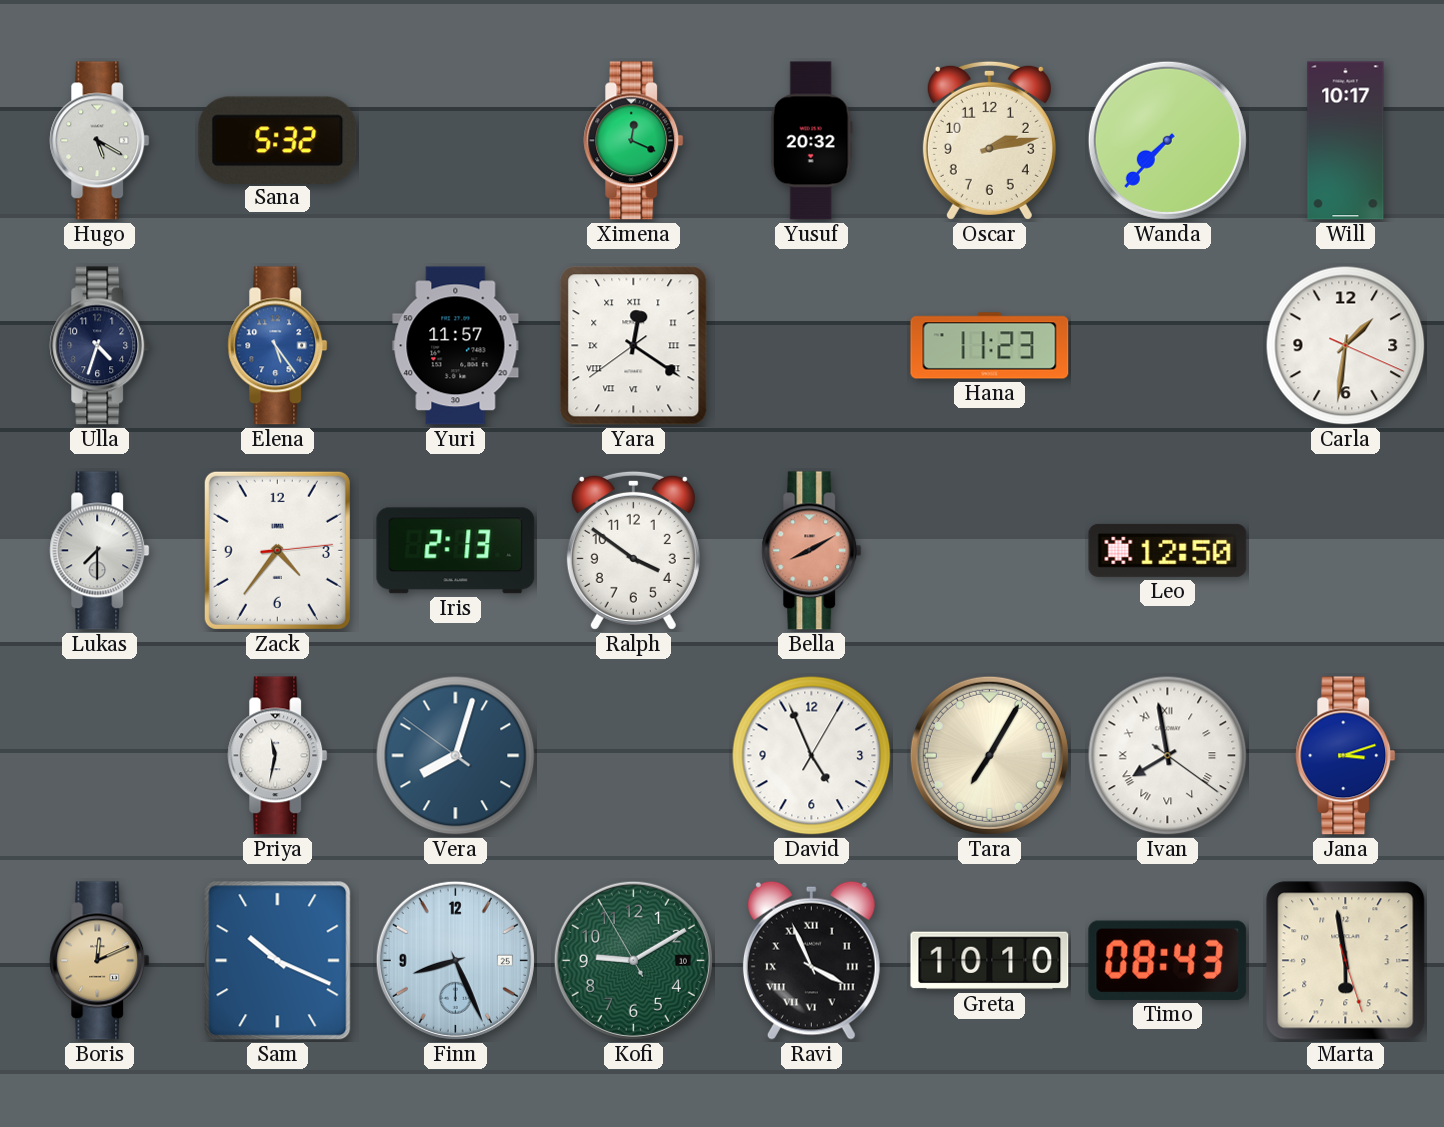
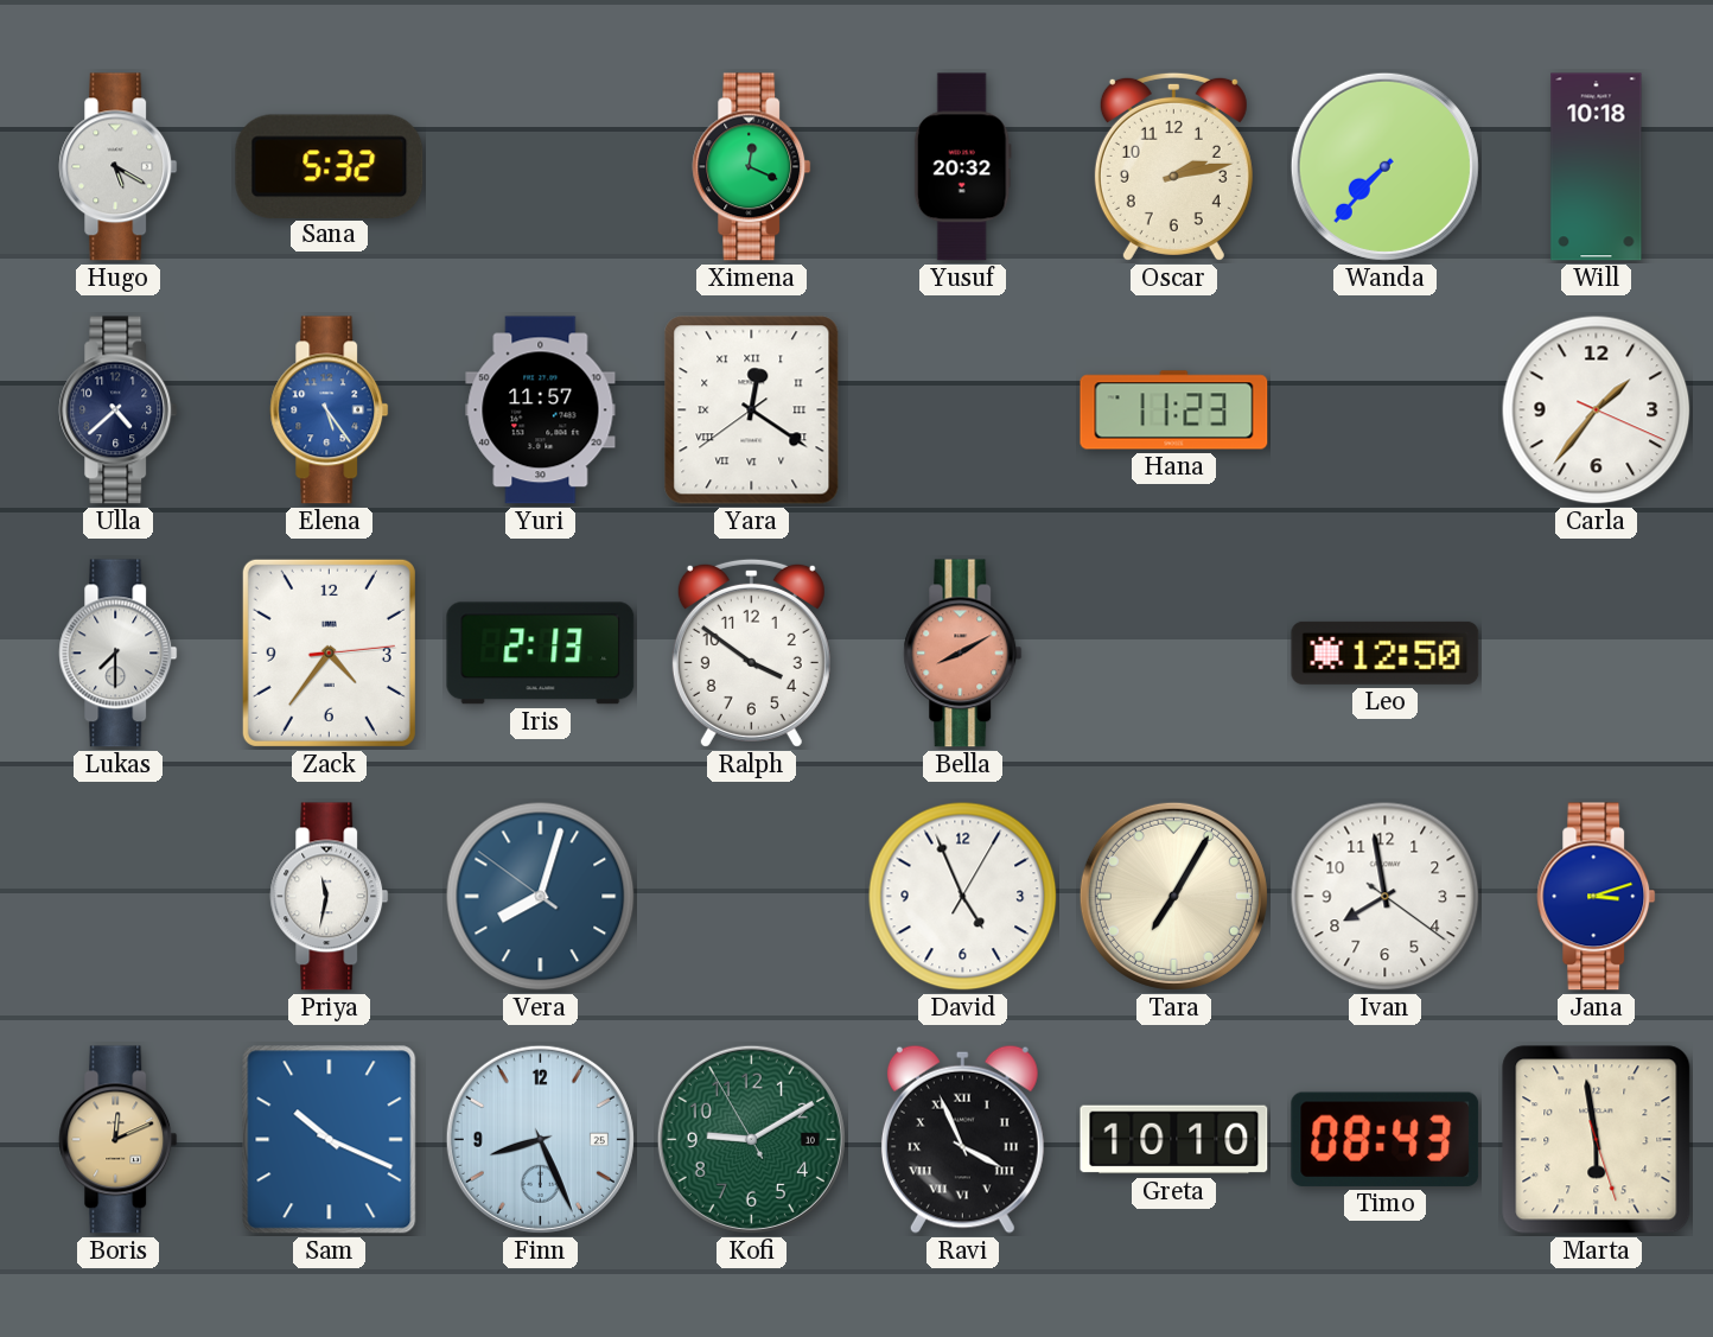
Will: 10:17 -> 10:18
Ulla: 4:33 -> 4:38
Carla: 1:31 -> 1:36
Ivan numerals: Roman -> Arabic
